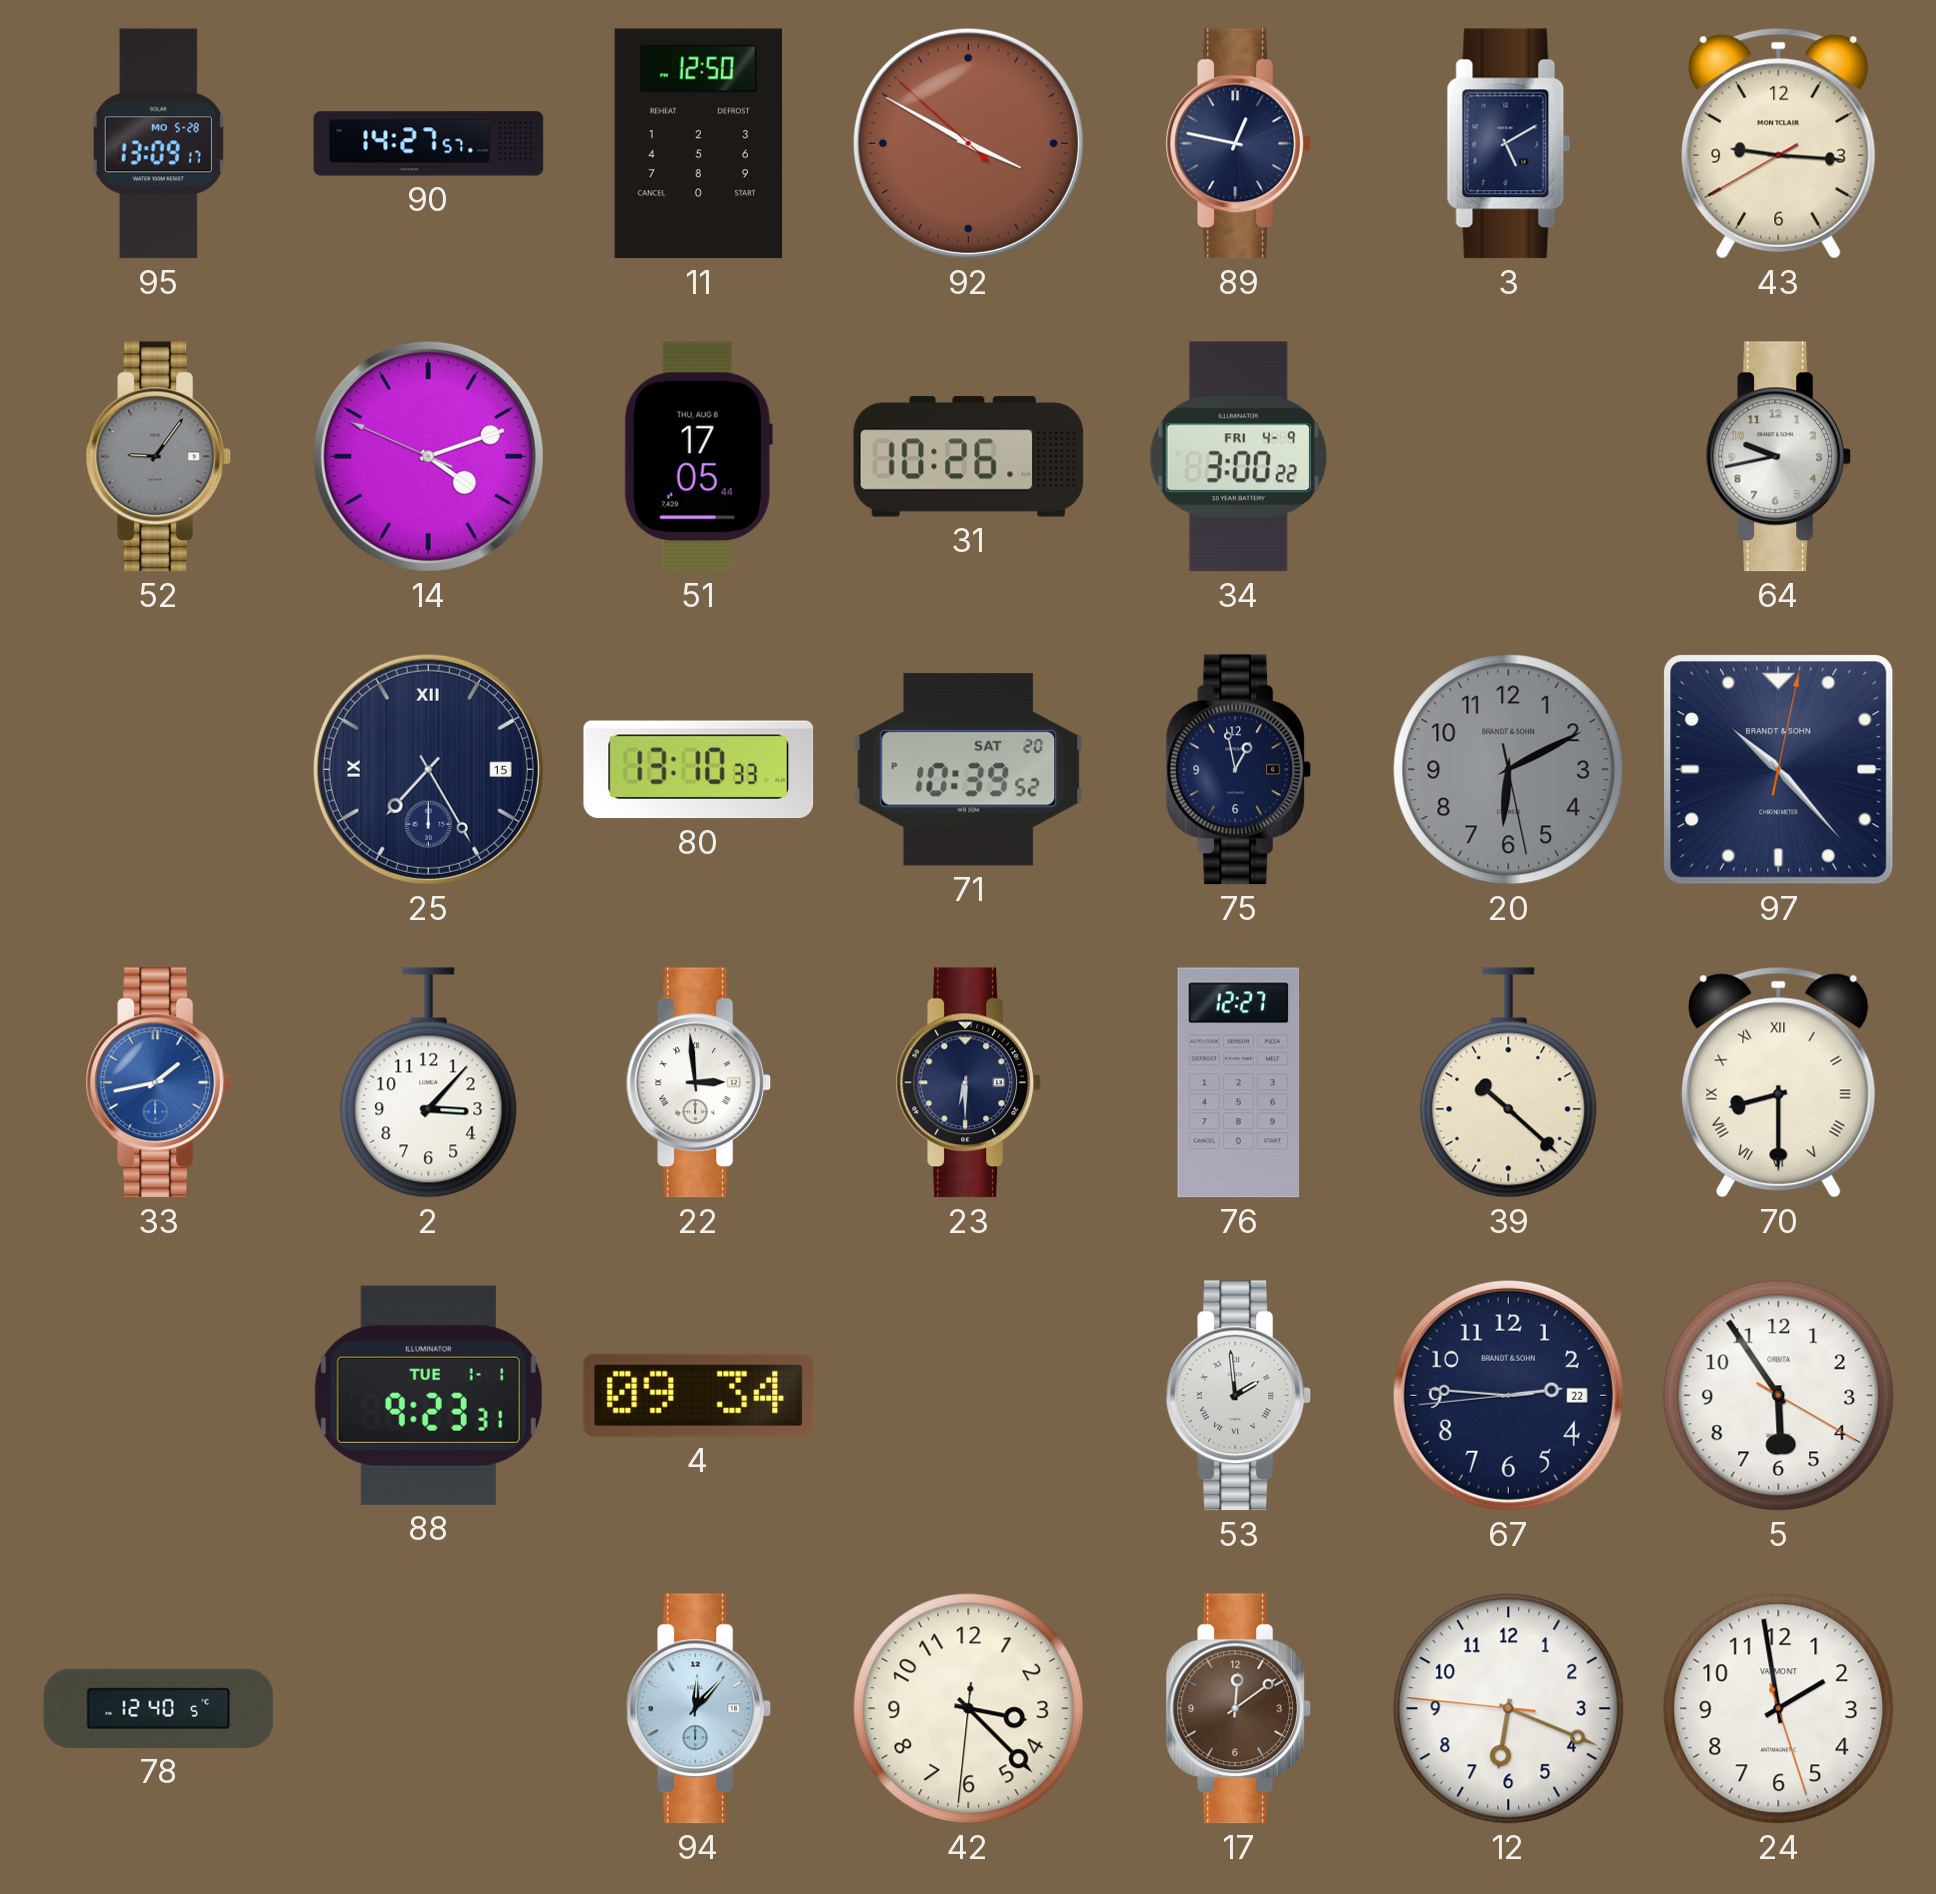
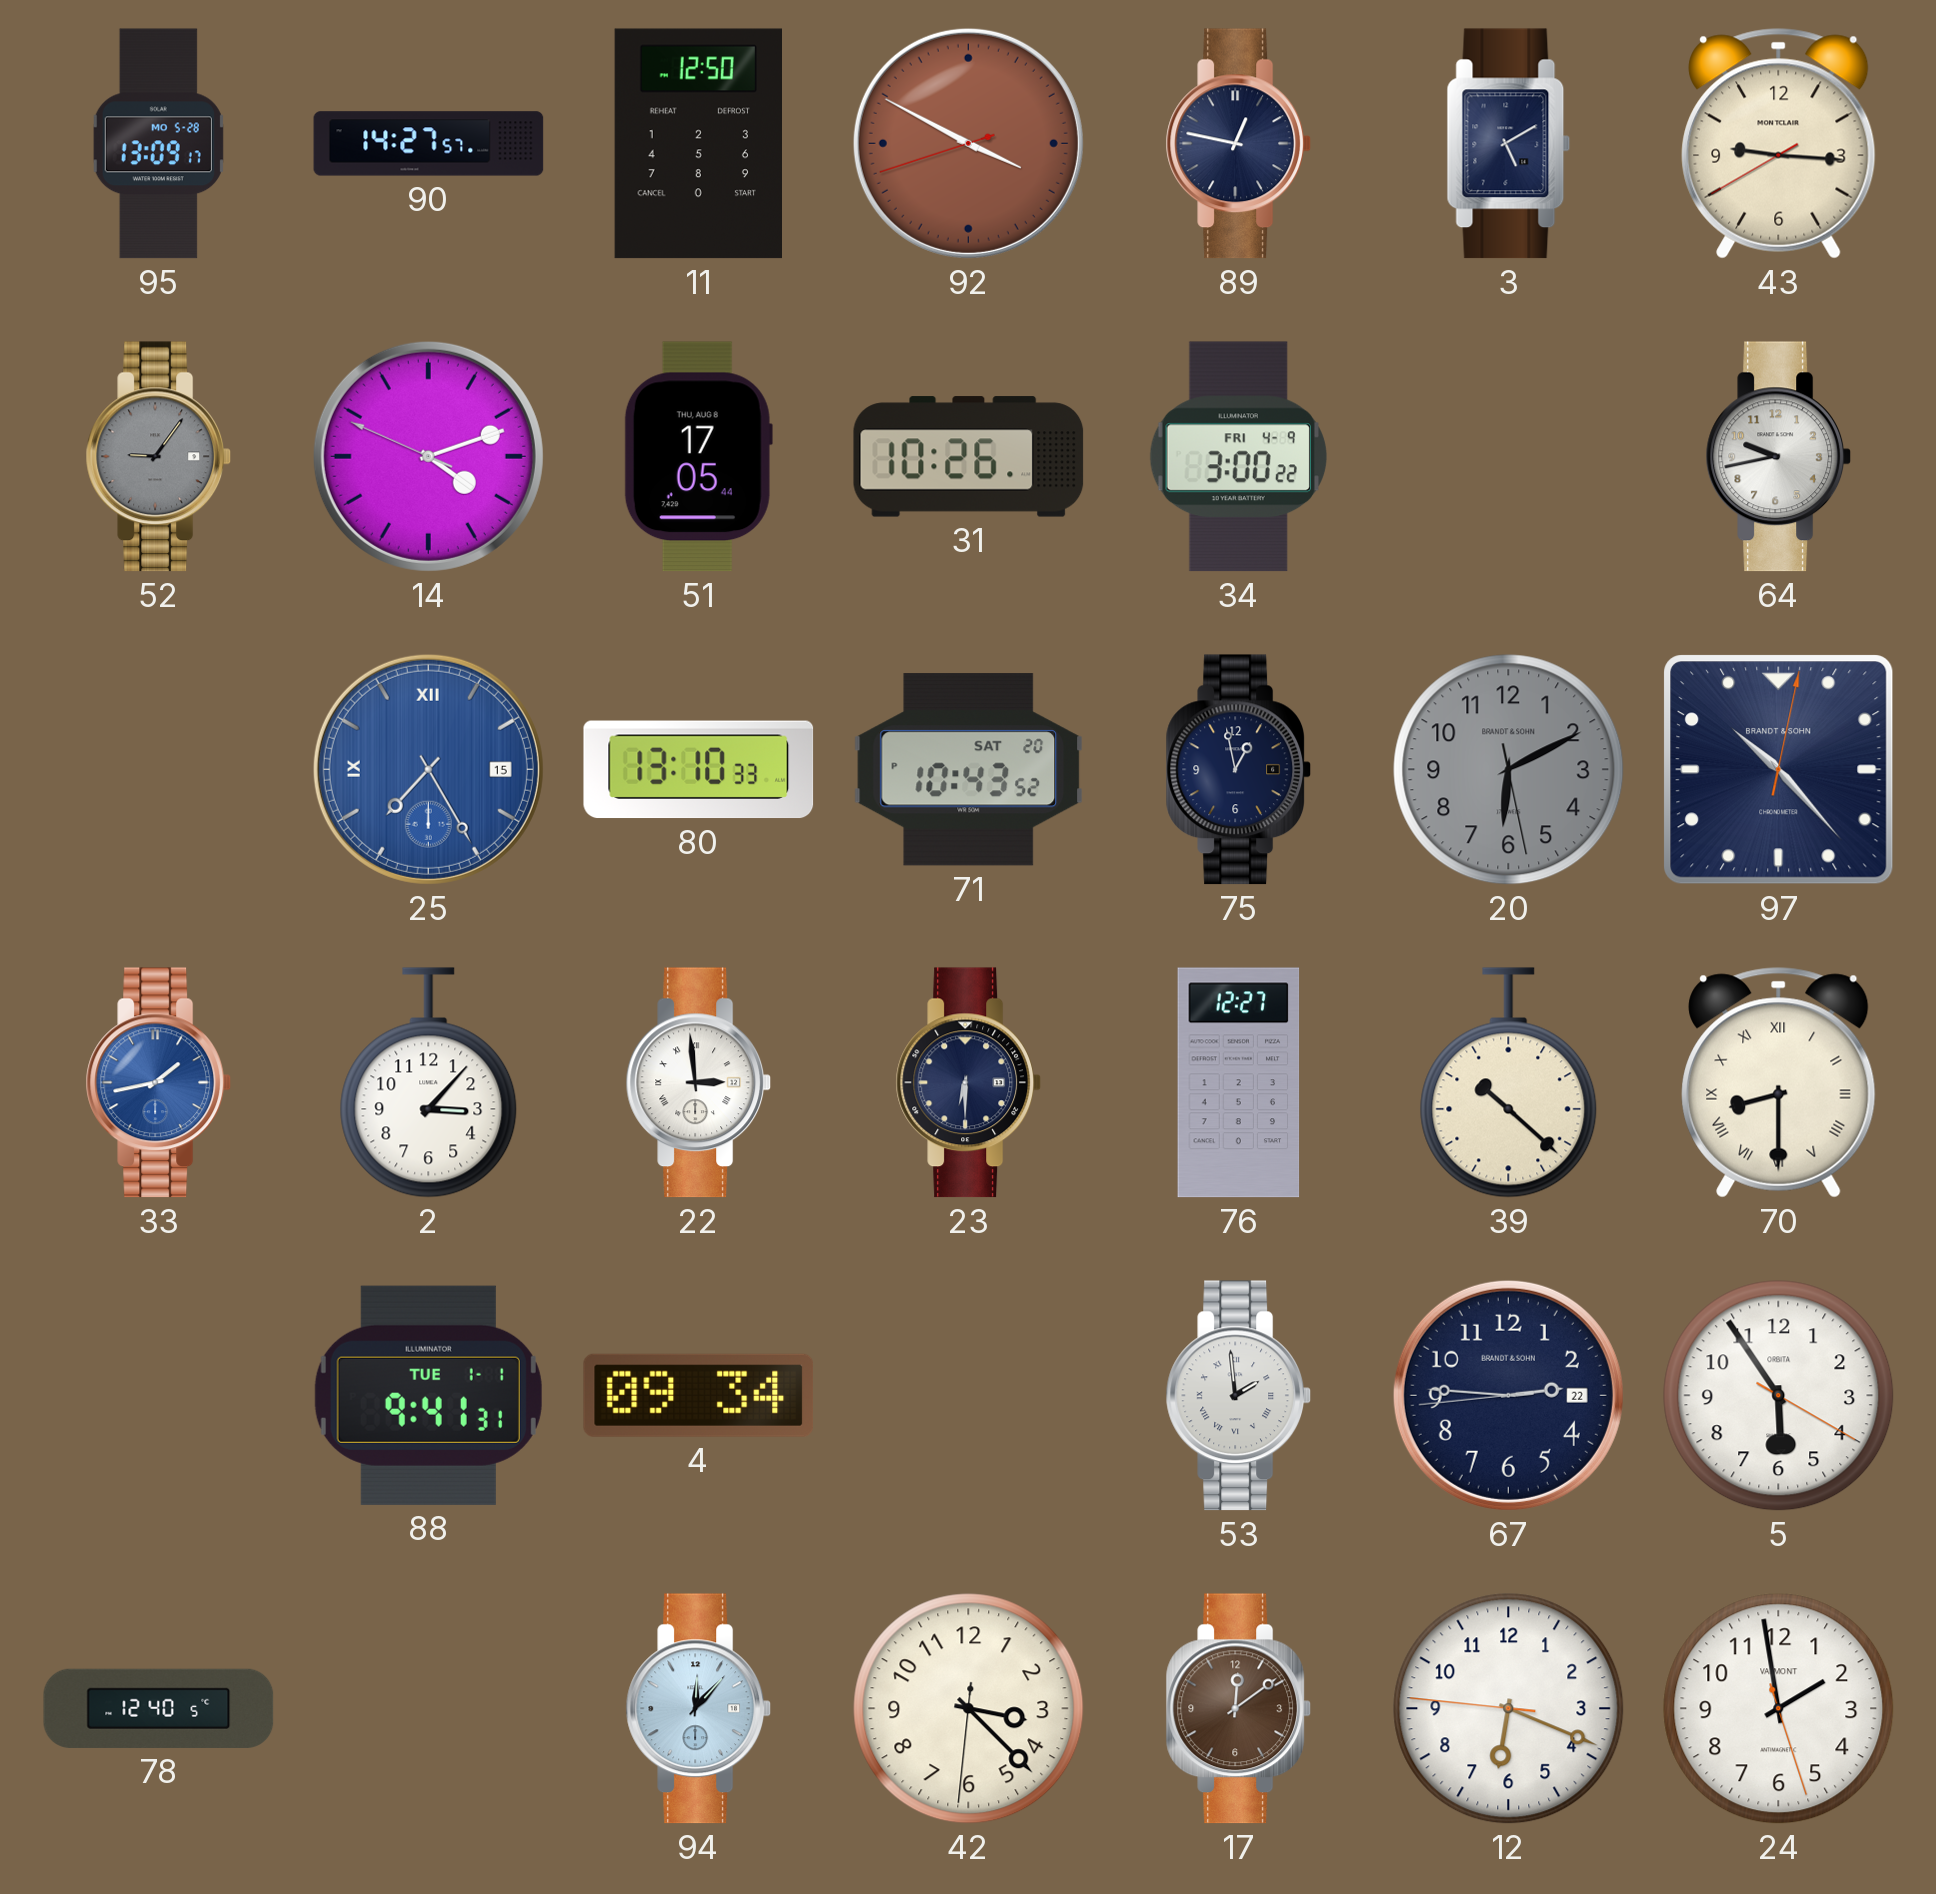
92: 3:49:52 -> 3:49:42
25 dial: navy -> blue
71: 10:39 -> 10:43
88: 9:23 -> 9:41
